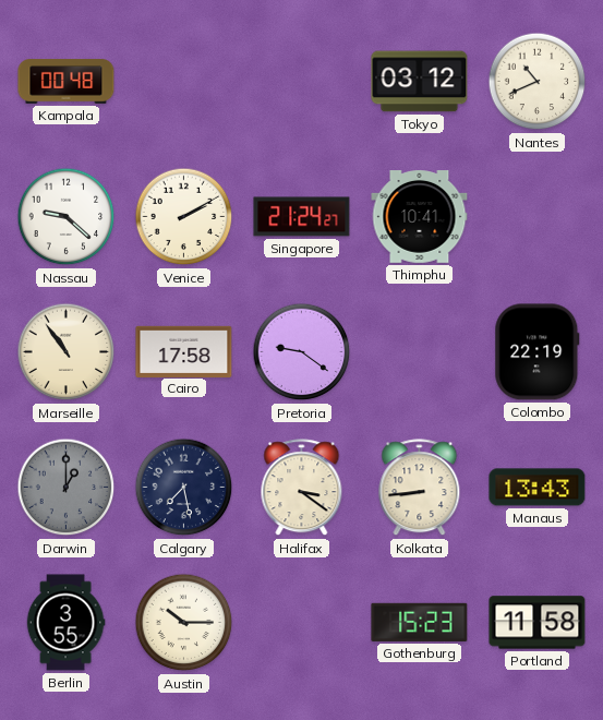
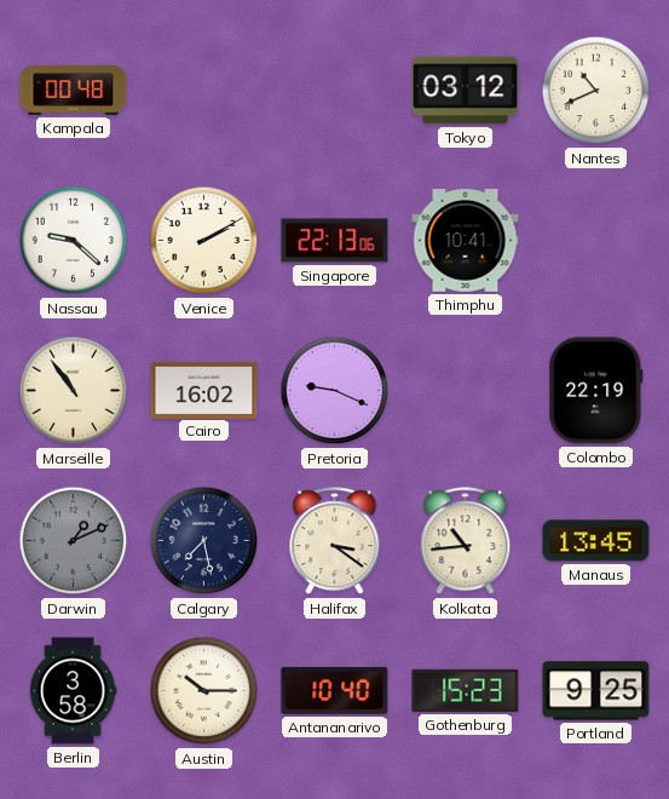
Singapore: 21:24 -> 22:13
Cairo: 17:58 -> 16:02
Pretoria: 9:21 -> 9:19
Darwin: 1:00 -> 1:11
Kolkata: 8:44 -> 10:44
Manaus: 13:43 -> 13:45
Berlin: 3:55 -> 3:58
Antananarivo: none -> 10:40
Portland: 11:58 -> 9:25
